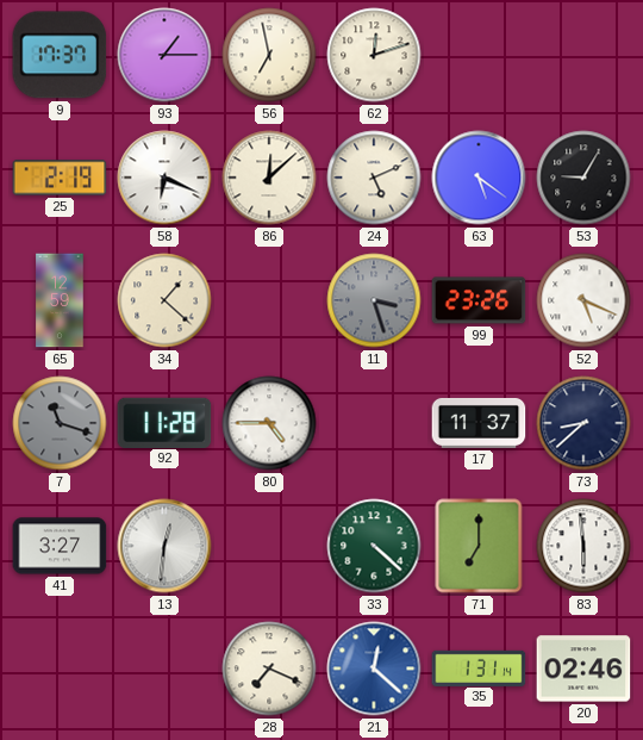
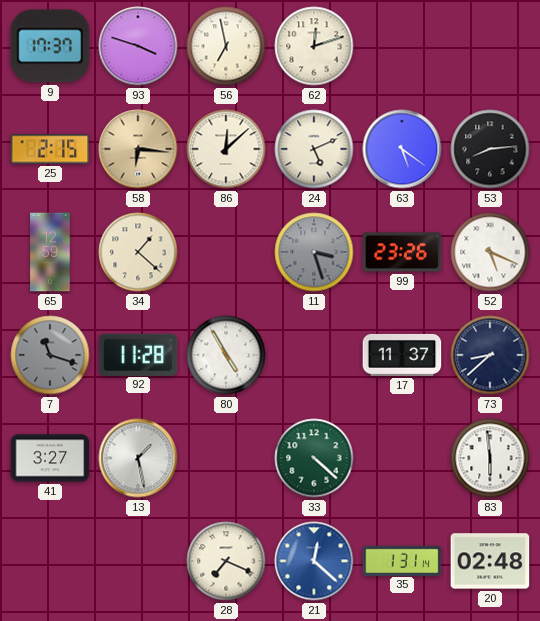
93: 1:15 -> 3:48
25: 2:19 -> 2:15
58: 6:19 -> 6:16
58 dial: white -> champagne
53: 9:05 -> 8:14
80: 4:45 -> 4:55
13: 12:31 -> 1:28
71: 7:00 -> none
20: 02:46 -> 02:48
